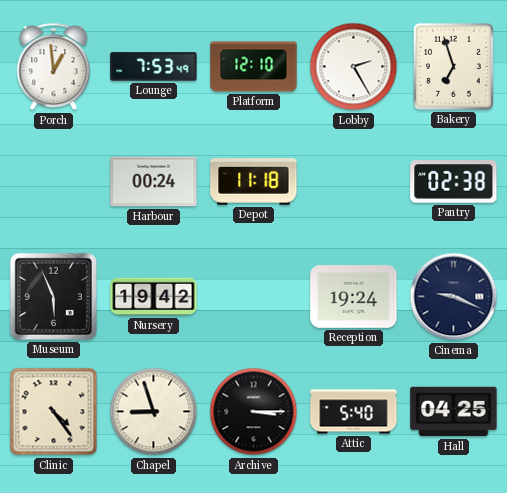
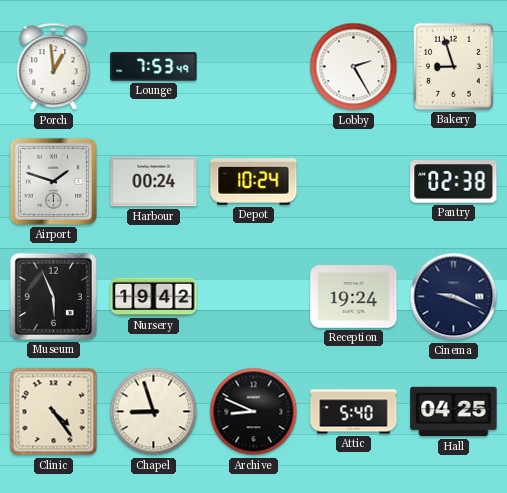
Platform: 12:10 -> none
Bakery: 6:57 -> 8:57
Airport: none -> 1:48
Depot: 11:18 -> 10:24
Archive: 3:15 -> 8:49
